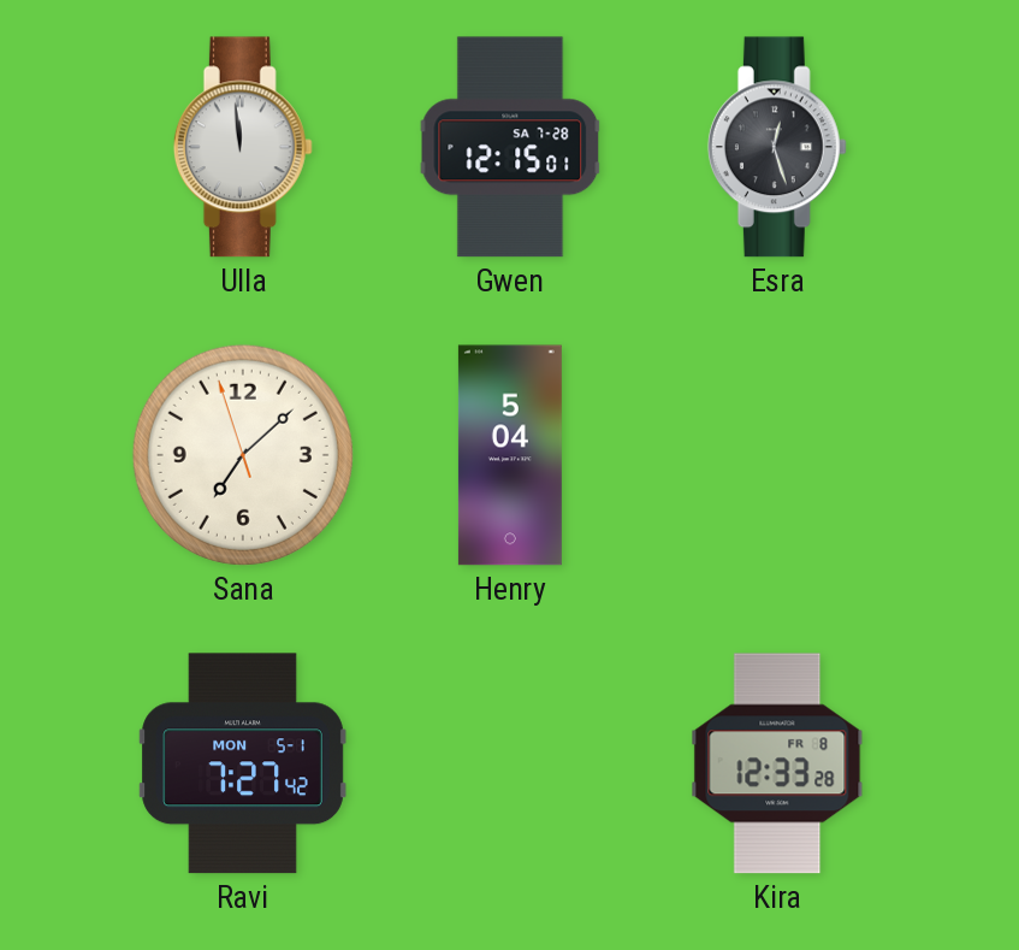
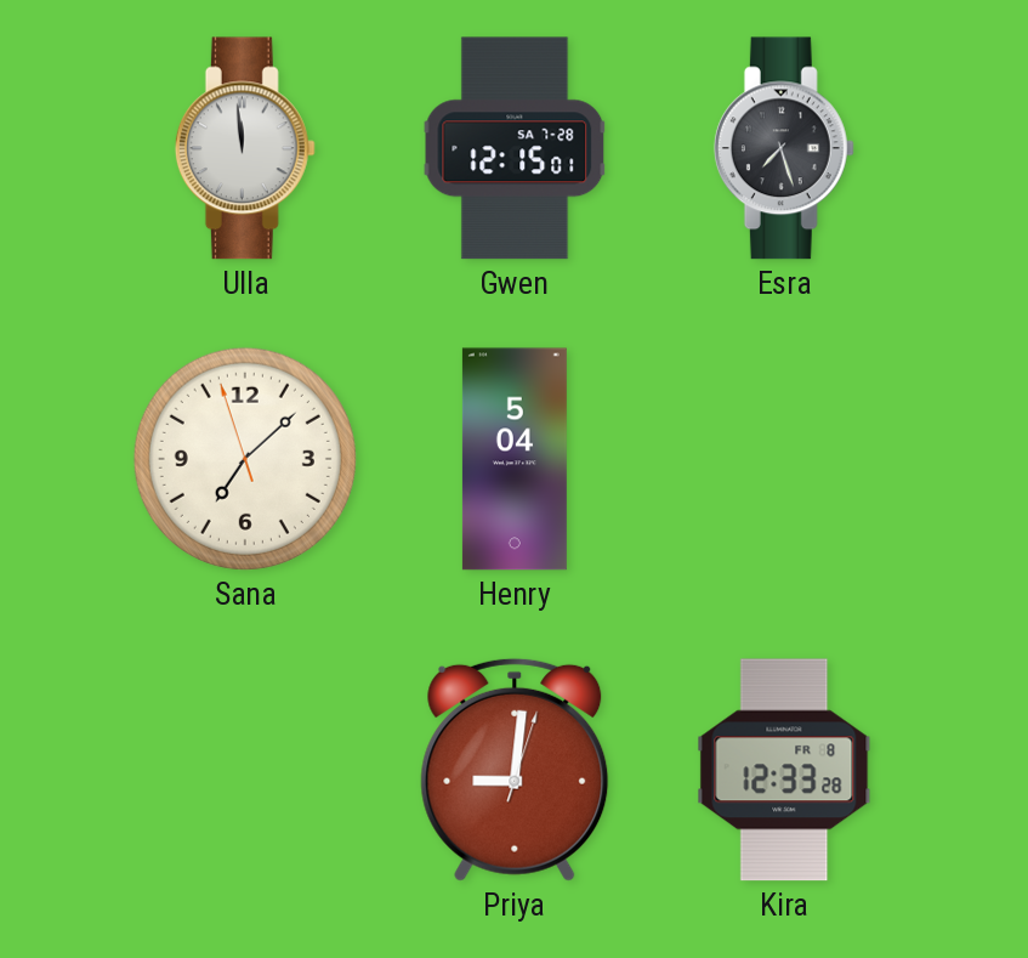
Esra: 12:27 -> 7:27
Ravi: 7:27 -> none
Priya: none -> 9:01
